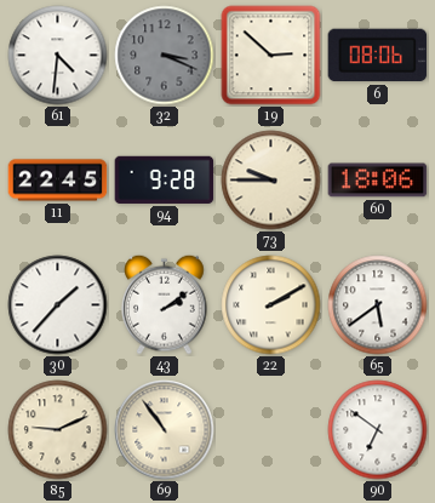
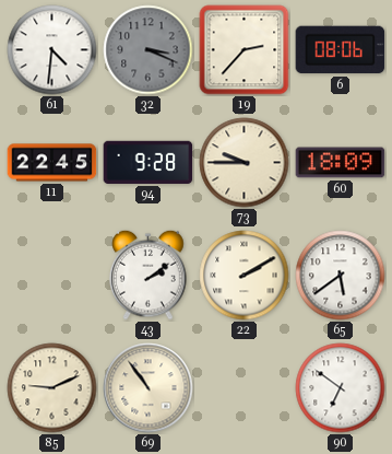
19: 2:52 -> 2:37
60: 18:06 -> 18:09
30: 1:37 -> none
